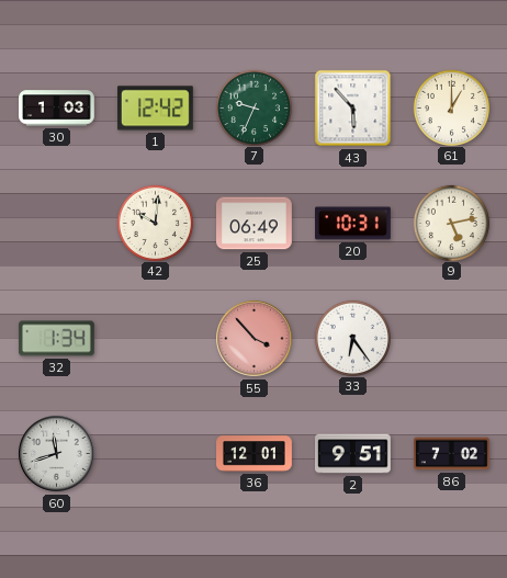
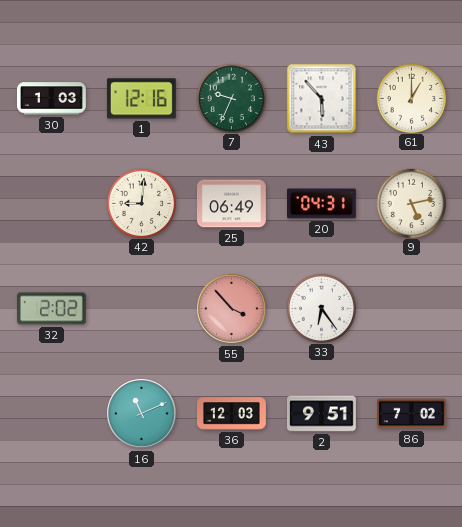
1: 12:42 -> 12:16
42: 10:01 -> 9:01
20: 10:31 -> 04:31
32: 1:34 -> 2:02
60: 11:42 -> none
16: none -> 11:11
36: 12:01 -> 12:03
